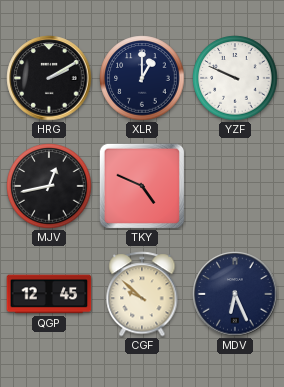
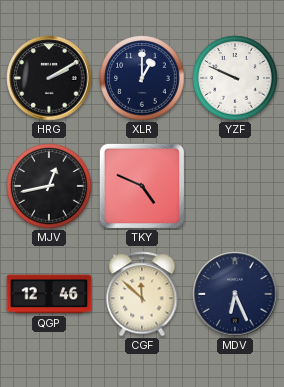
QGP: 12:45 -> 12:46
CGF: 9:52 -> 11:52
